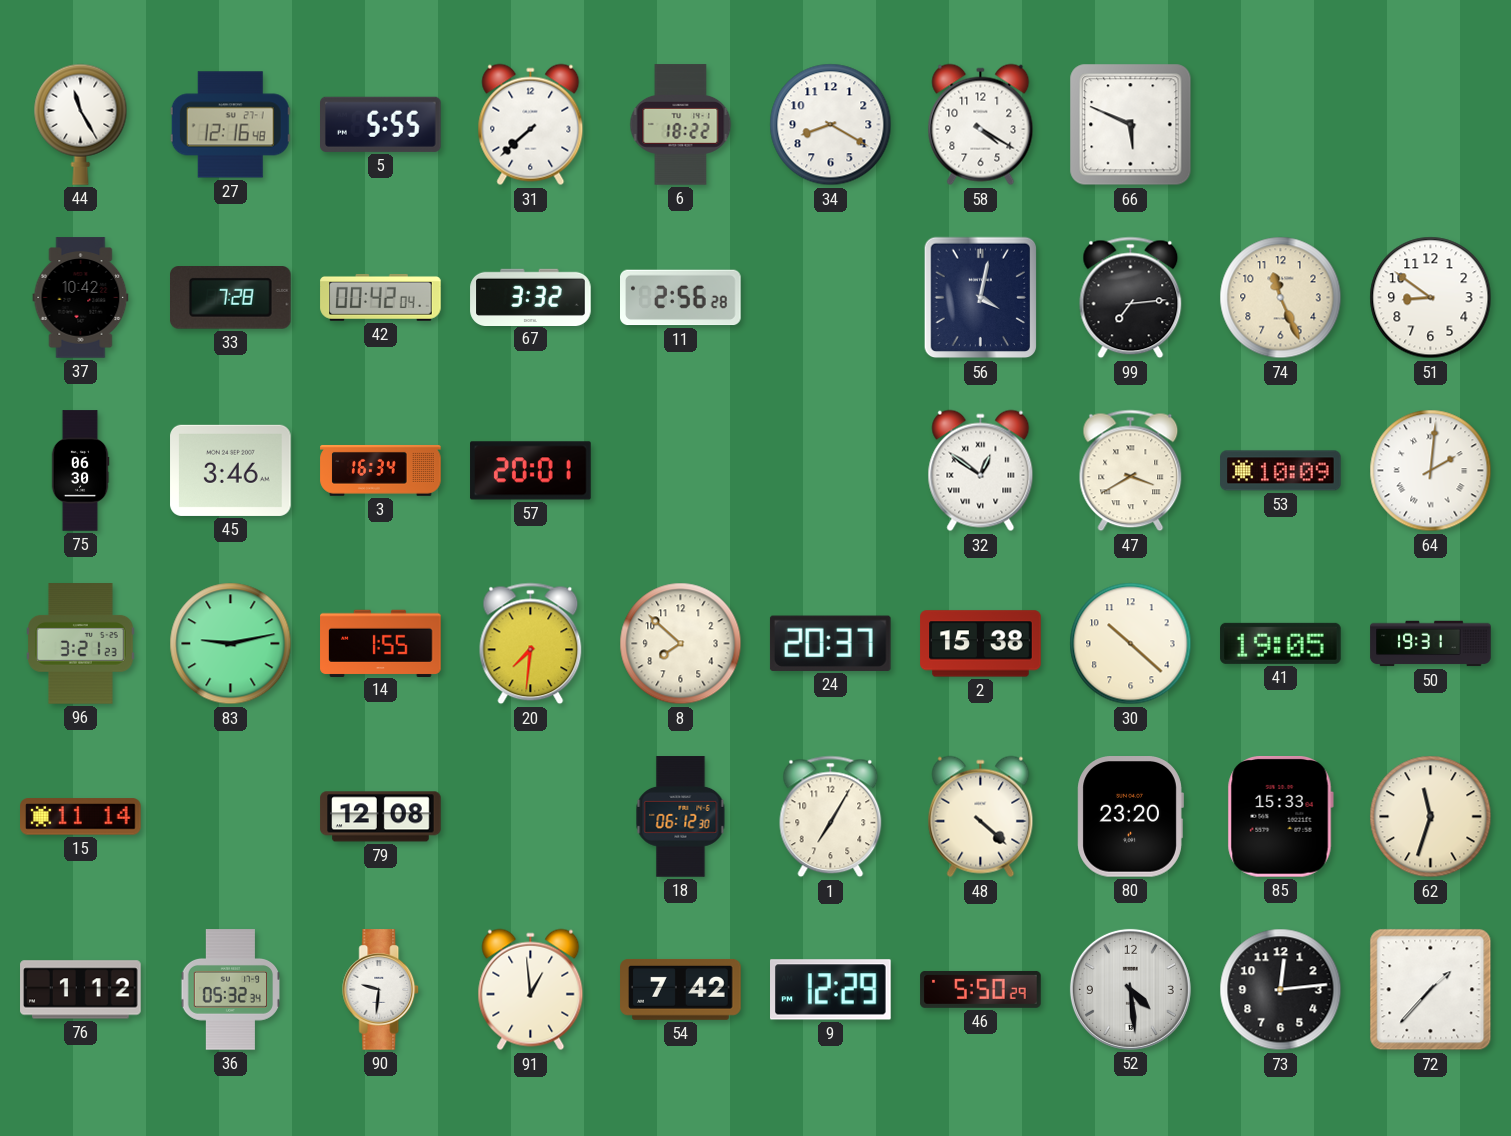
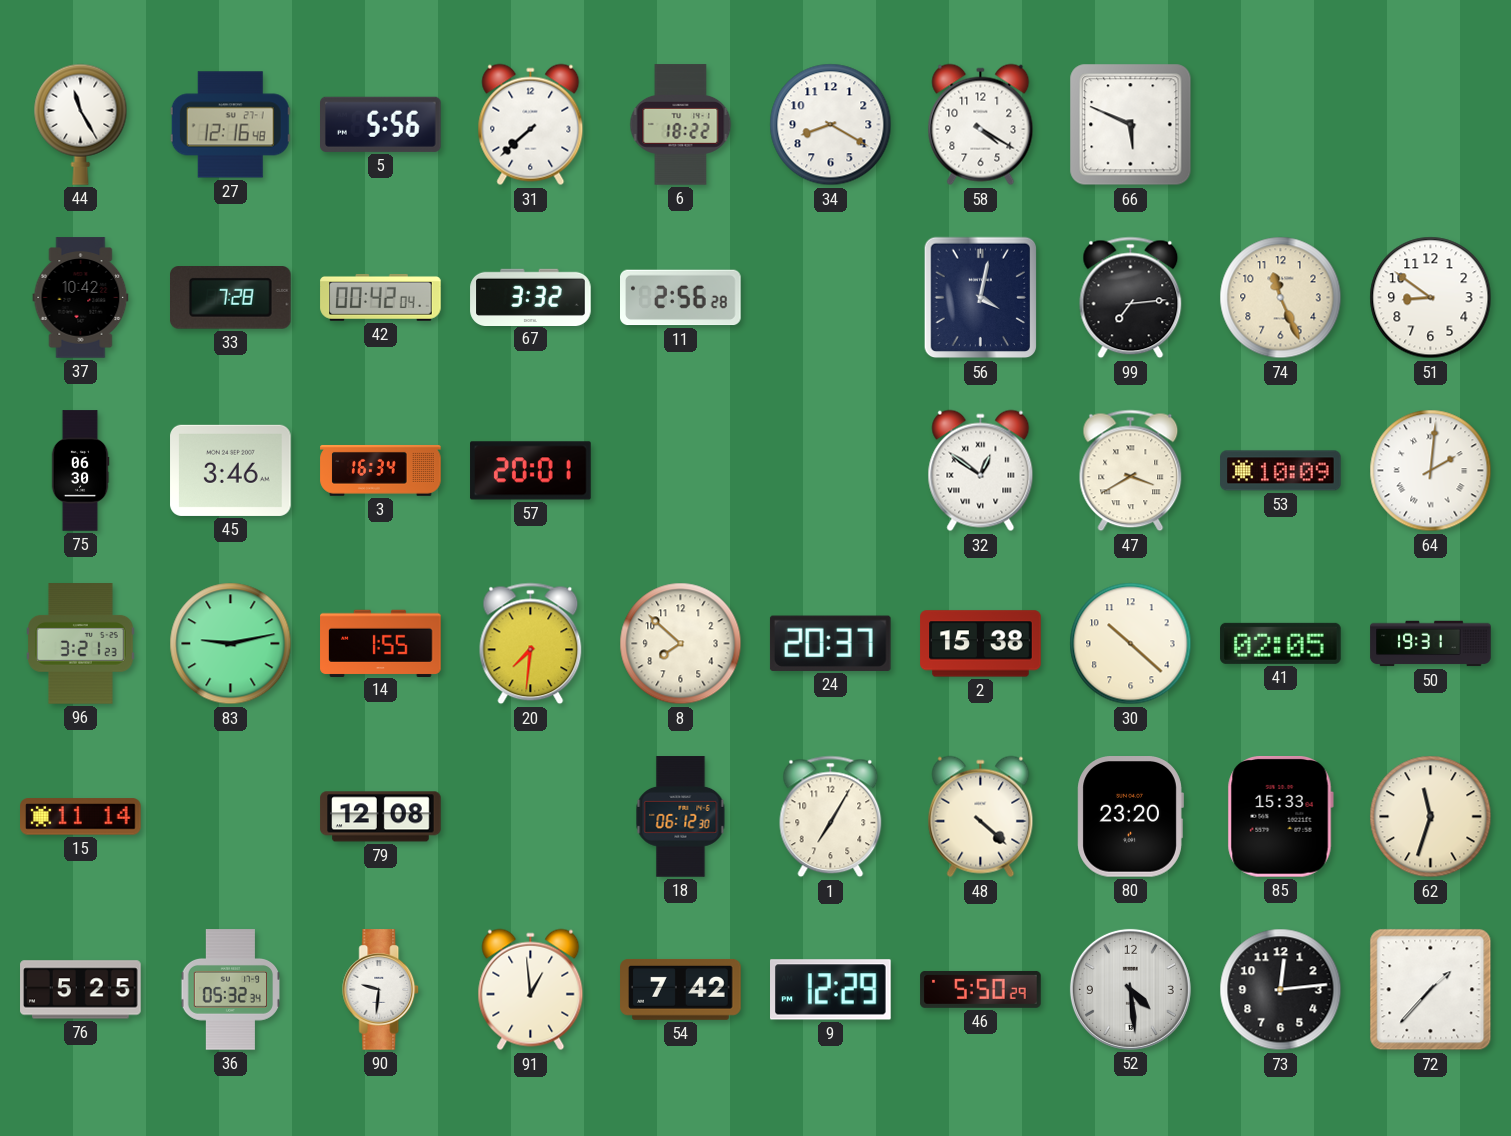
5: 5:55 -> 5:56
41: 19:05 -> 02:05
76: 1:12 -> 5:25
